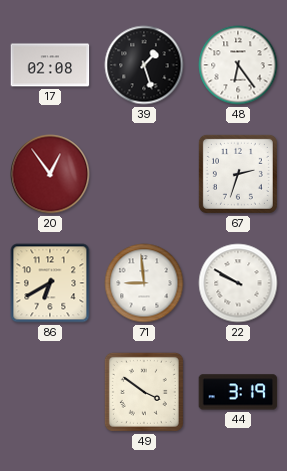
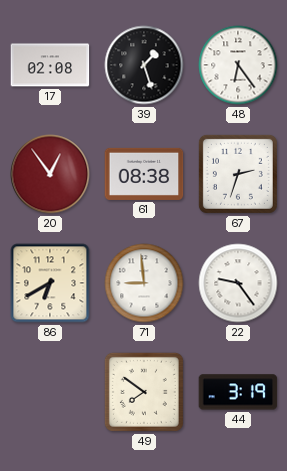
61: none -> 08:38
22: 9:50 -> 9:24
49: 3:51 -> 7:51
